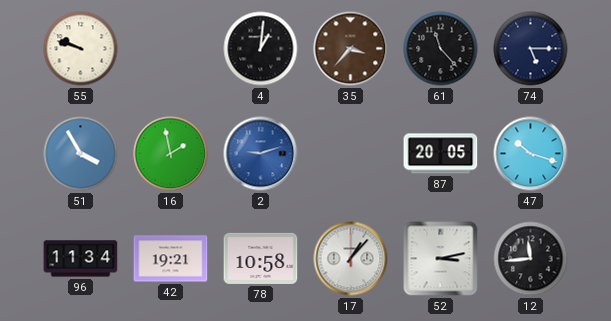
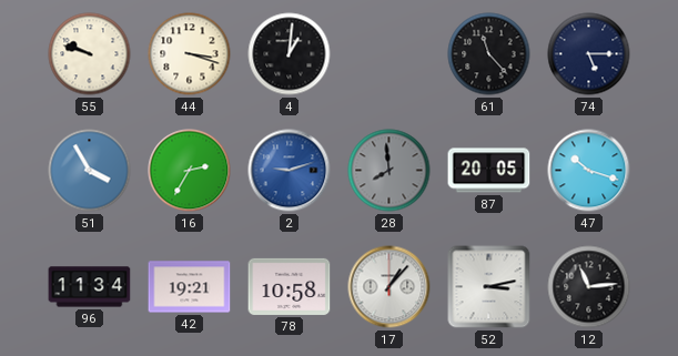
44: none -> 3:18
35: 3:37 -> none
16: 1:58 -> 2:35
28: none -> 7:59
12: 11:44 -> 11:14
